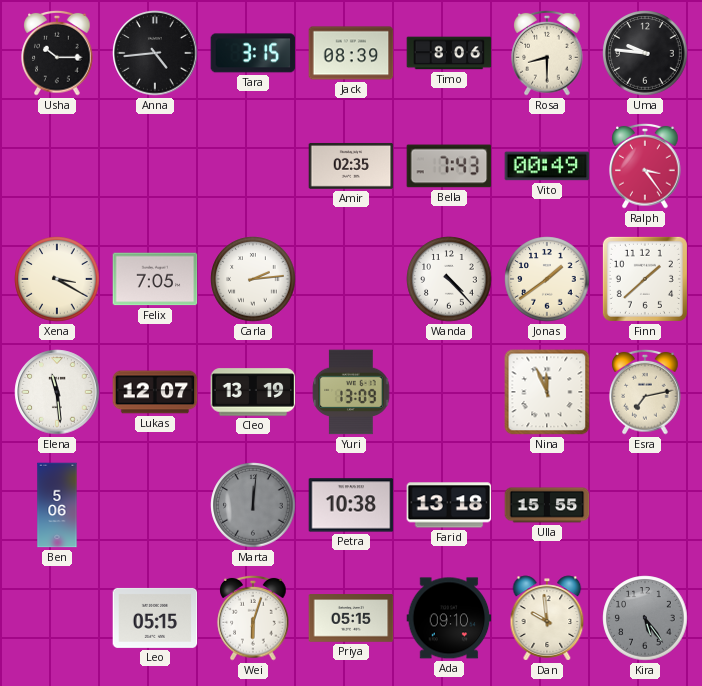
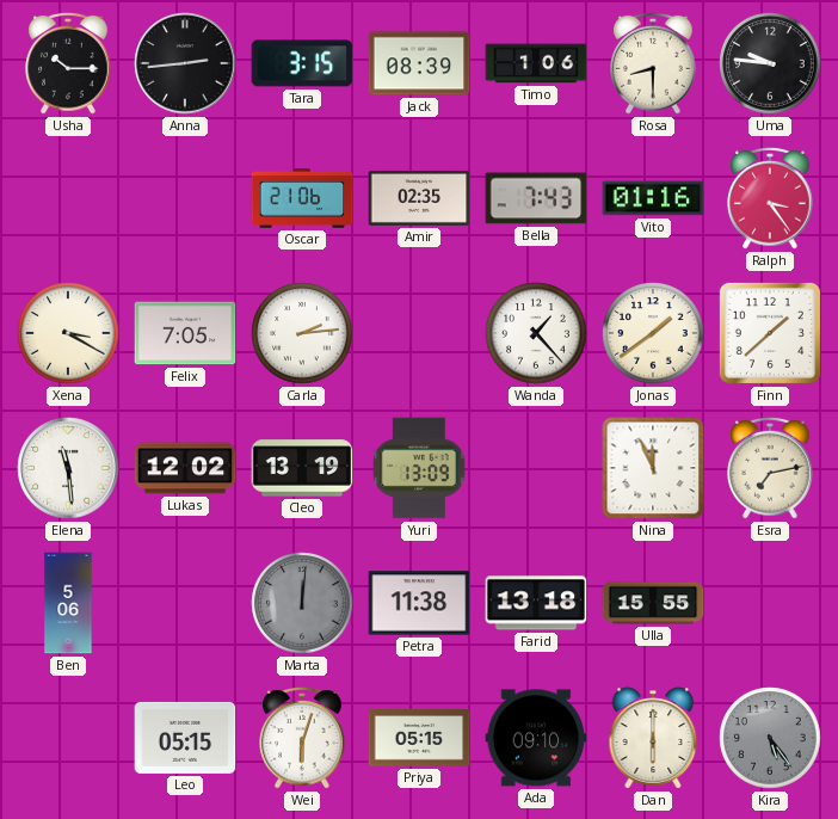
Anna: 4:44 -> 2:44
Timo: 8:06 -> 1:06
Oscar: none -> 21:06
Vito: 00:49 -> 01:16
Wanda: 4:23 -> 1:23
Lukas: 12:07 -> 12:02
Petra: 10:38 -> 11:38
Dan: 9:59 -> 6:00
